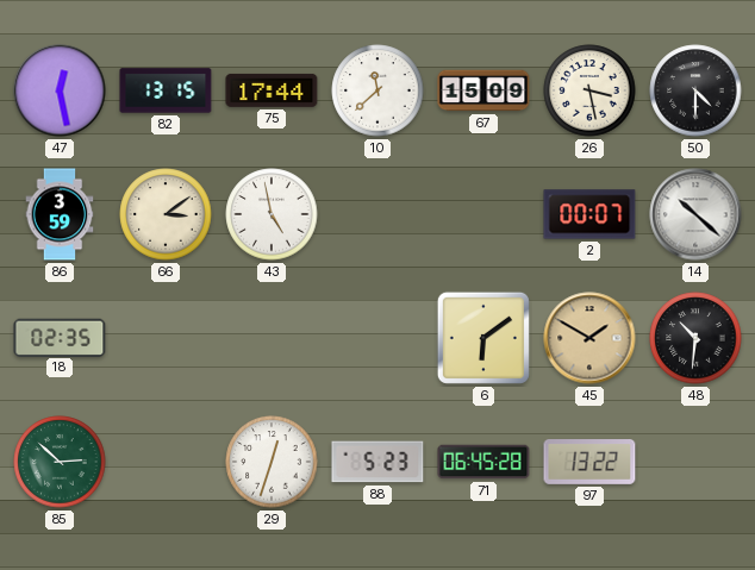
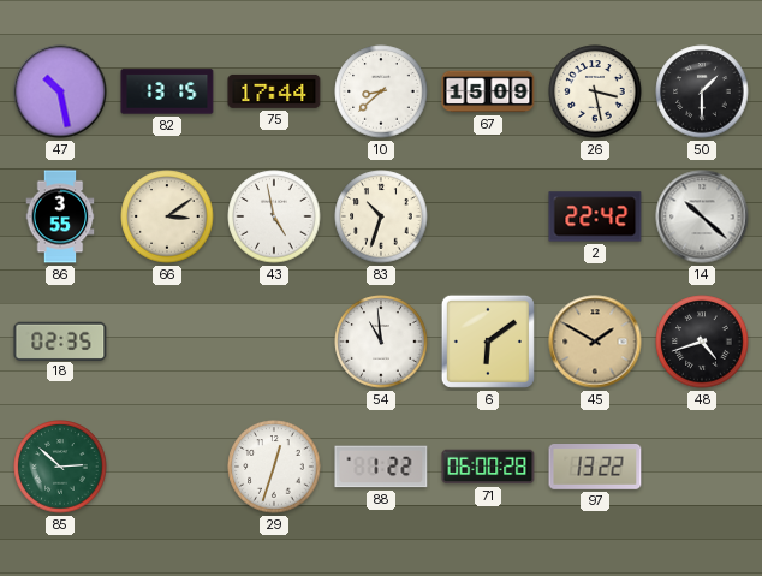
47: 12:28 -> 10:28
10: 11:38 -> 8:38
50: 4:30 -> 1:30
86: 3:59 -> 3:55
83: none -> 10:33
2: 00:07 -> 22:42
54: none -> 10:59
48: 10:31 -> 4:42
88: 5:23 -> 1:22
71: 06:45 -> 06:00
